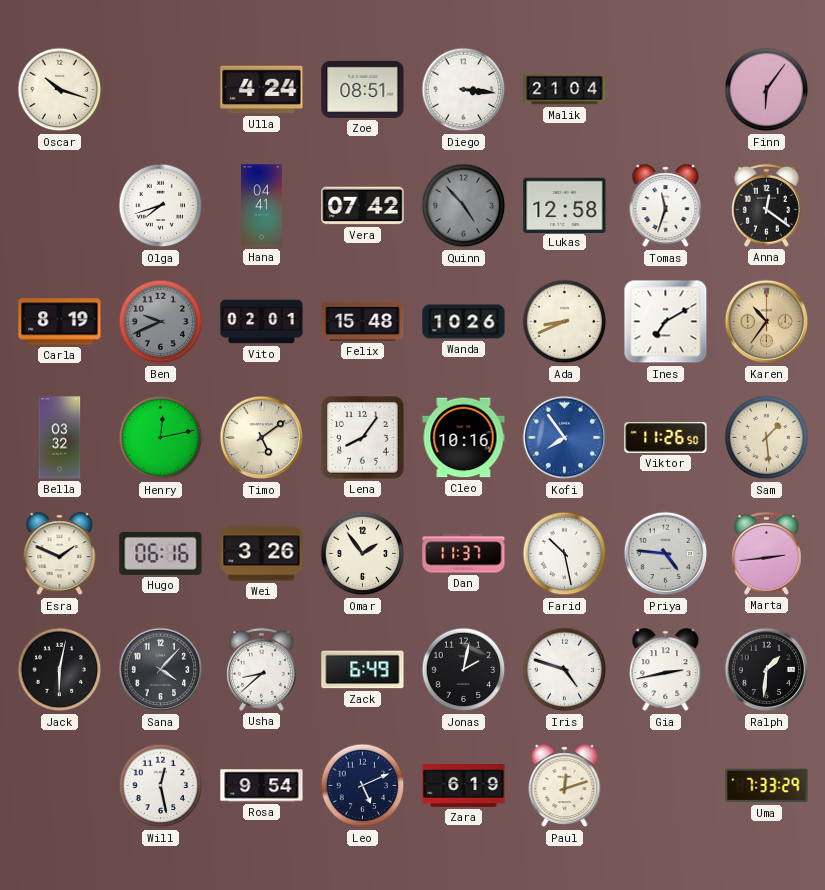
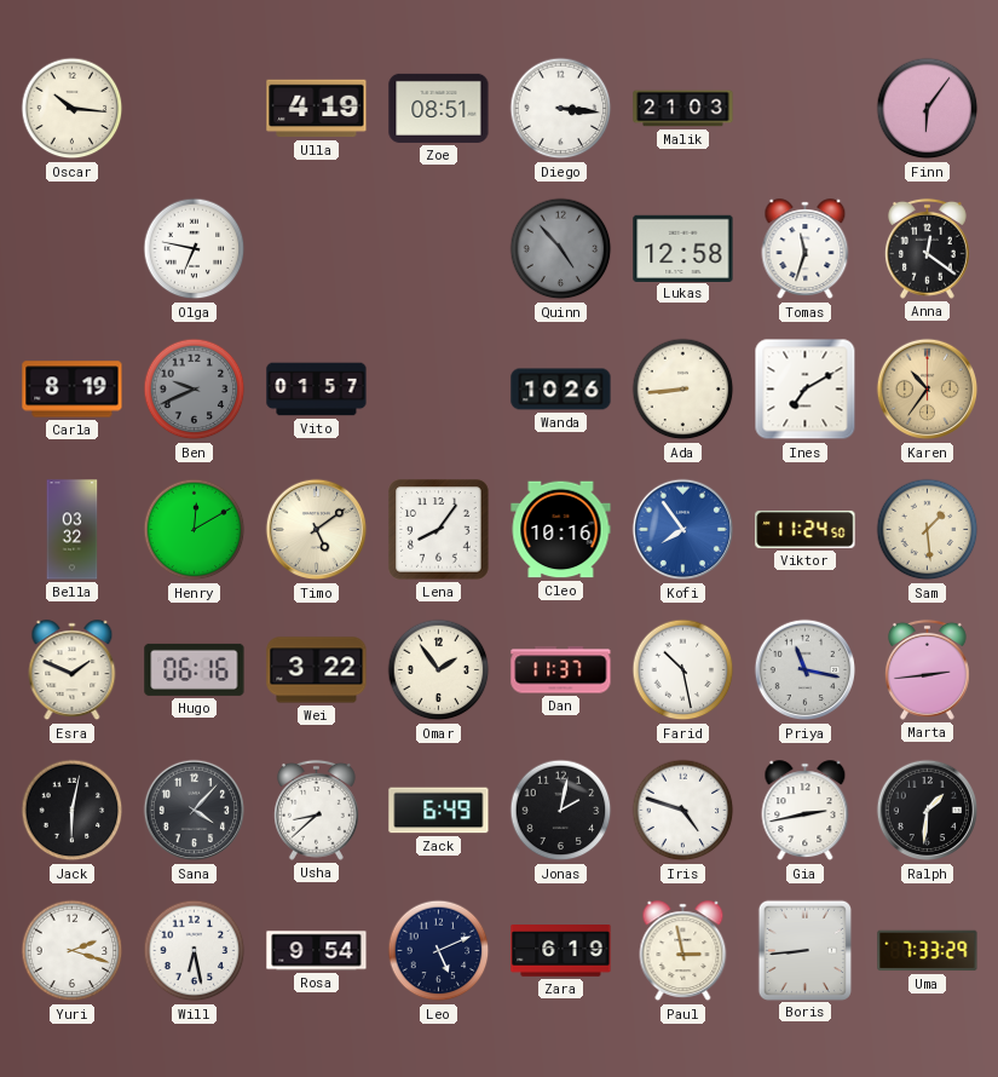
Oscar: 10:18 -> 10:16
Ulla: 4:24 -> 4:19
Malik: 21:04 -> 21:03
Olga: 7:42 -> 6:47
Hana: 04:41 -> none
Vera: 07:42 -> none
Vito: 02:01 -> 01:57
Felix: 15:48 -> none
Ada: 8:41 -> 8:44
Henry: 12:13 -> 12:10
Viktor: 11:26 -> 11:24
Wei: 3:26 -> 3:22
Priya: 4:46 -> 11:17
Yuri: none -> 2:18
Will: 12:28 -> 6:28
Paul: 12:12 -> 2:58
Boris: none -> 8:44
